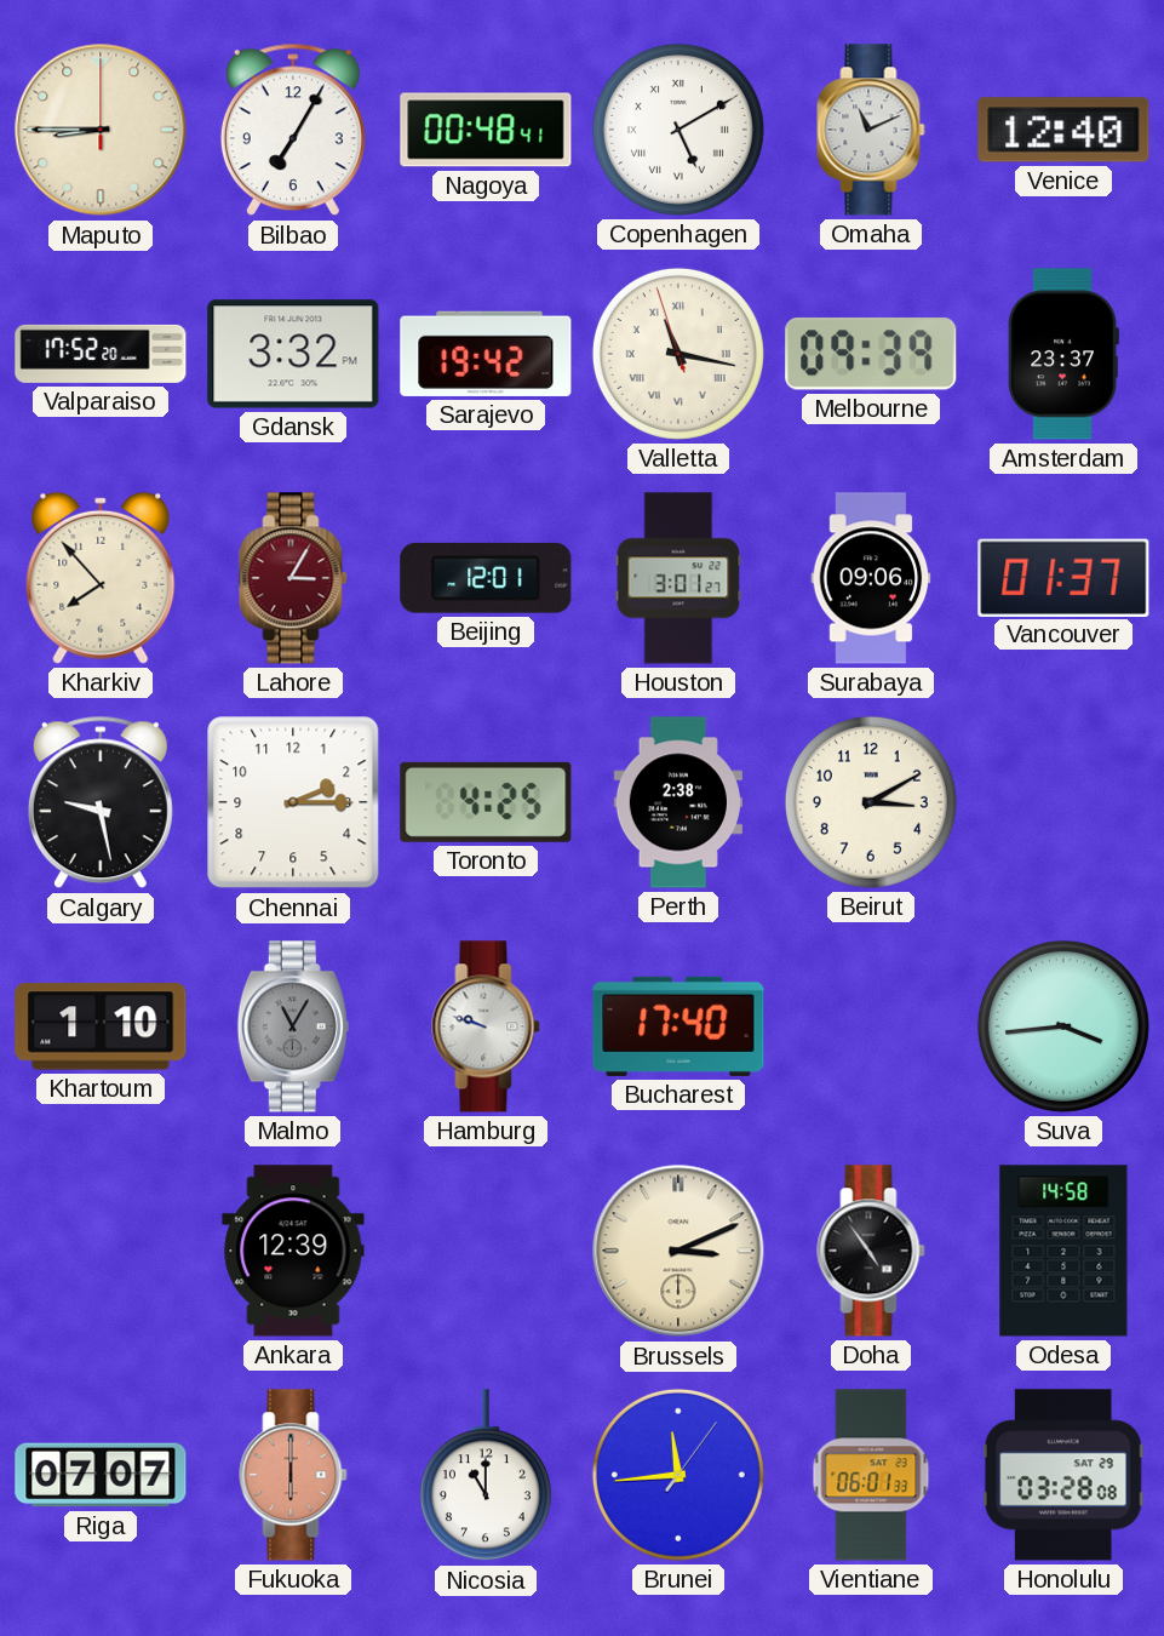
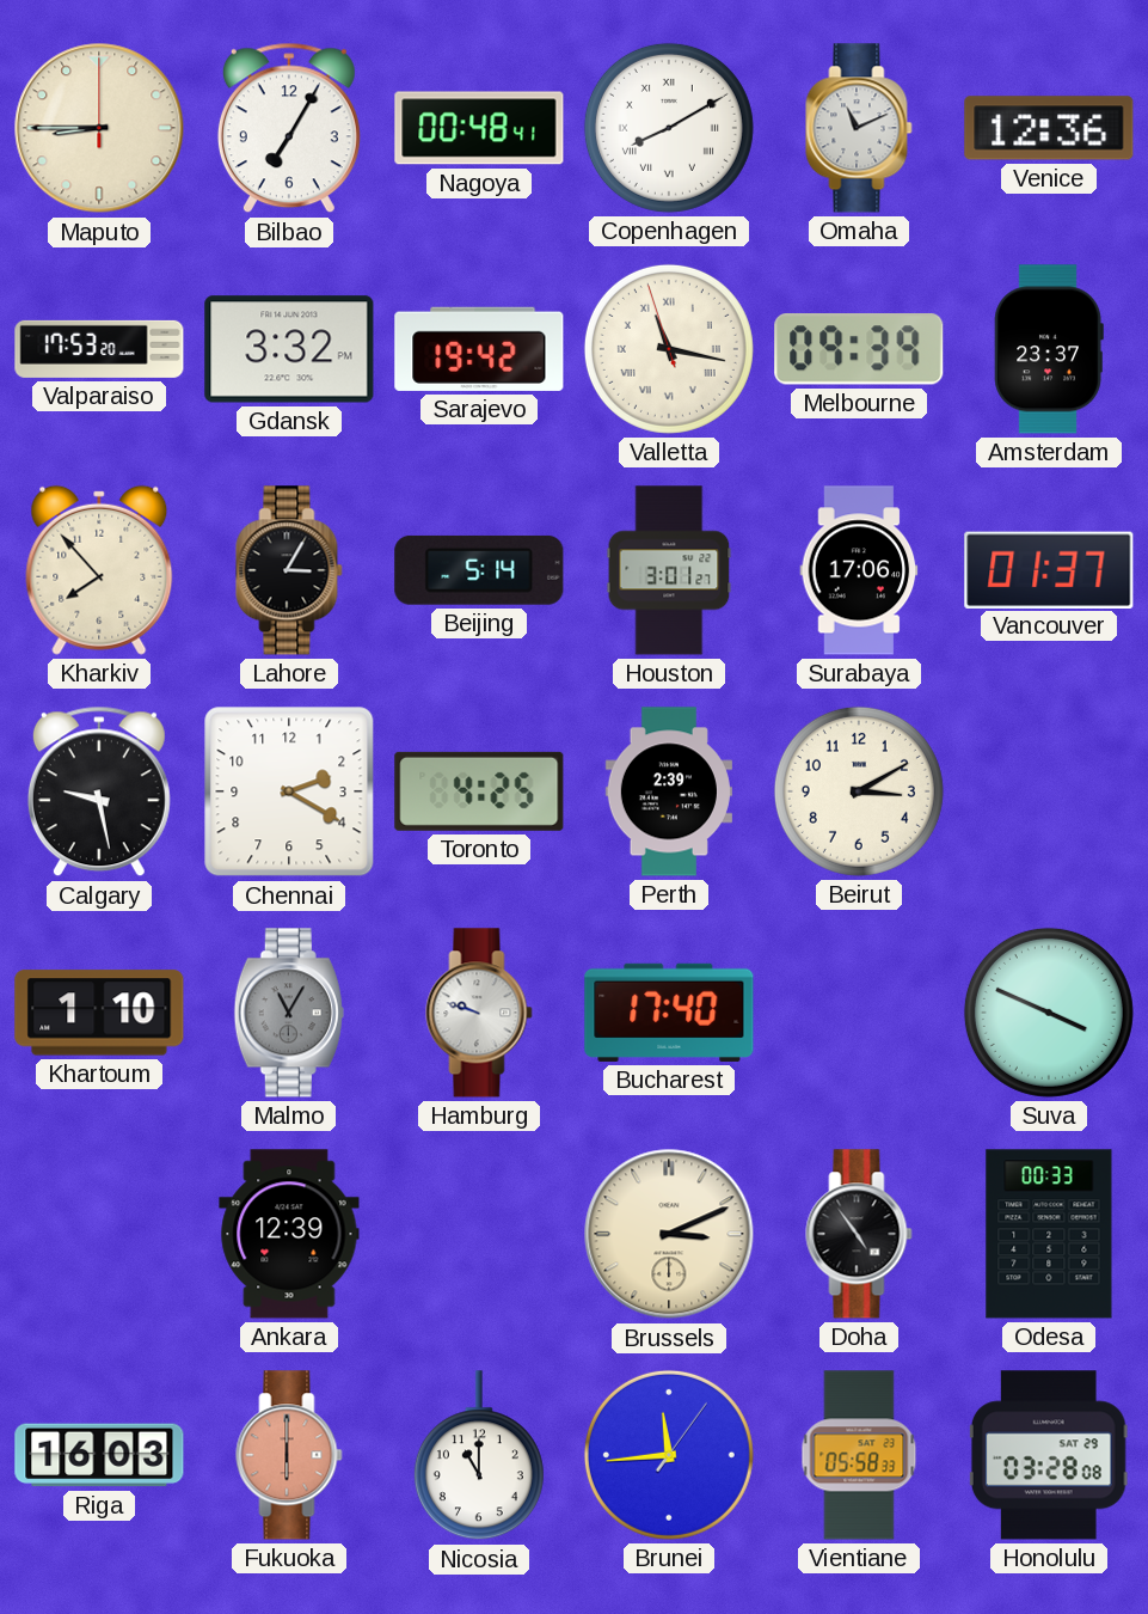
Copenhagen: 5:10 -> 8:10
Venice: 12:40 -> 12:36
Valparaiso: 17:52 -> 17:53
Lahore dial: burgundy -> black
Beijing: 12:01 -> 5:14
Surabaya: 09:06 -> 17:06
Chennai: 2:15 -> 2:20
Perth: 2:38 -> 2:39
Suva: 3:44 -> 3:49
Odesa: 14:58 -> 00:33
Riga: 07:07 -> 16:03
Vientiane: 06:01 -> 05:58
